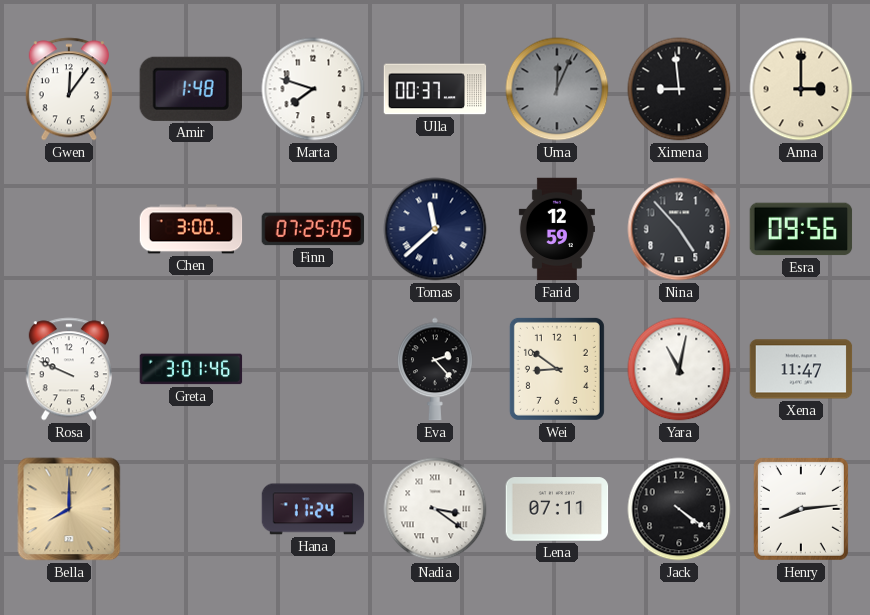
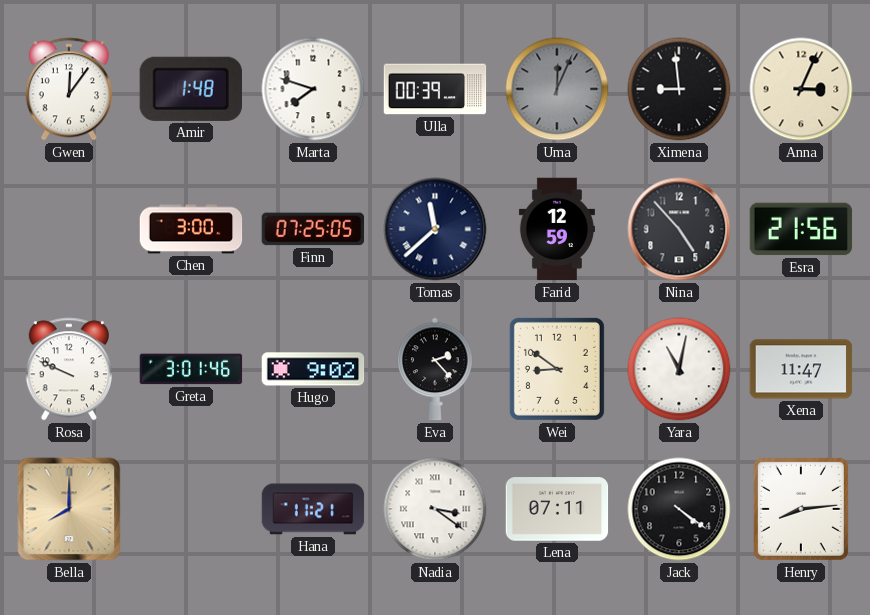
Ulla: 00:37 -> 00:39
Anna: 3:00 -> 3:04
Esra: 09:56 -> 21:56
Hugo: none -> 9:02
Hana: 11:24 -> 11:21
